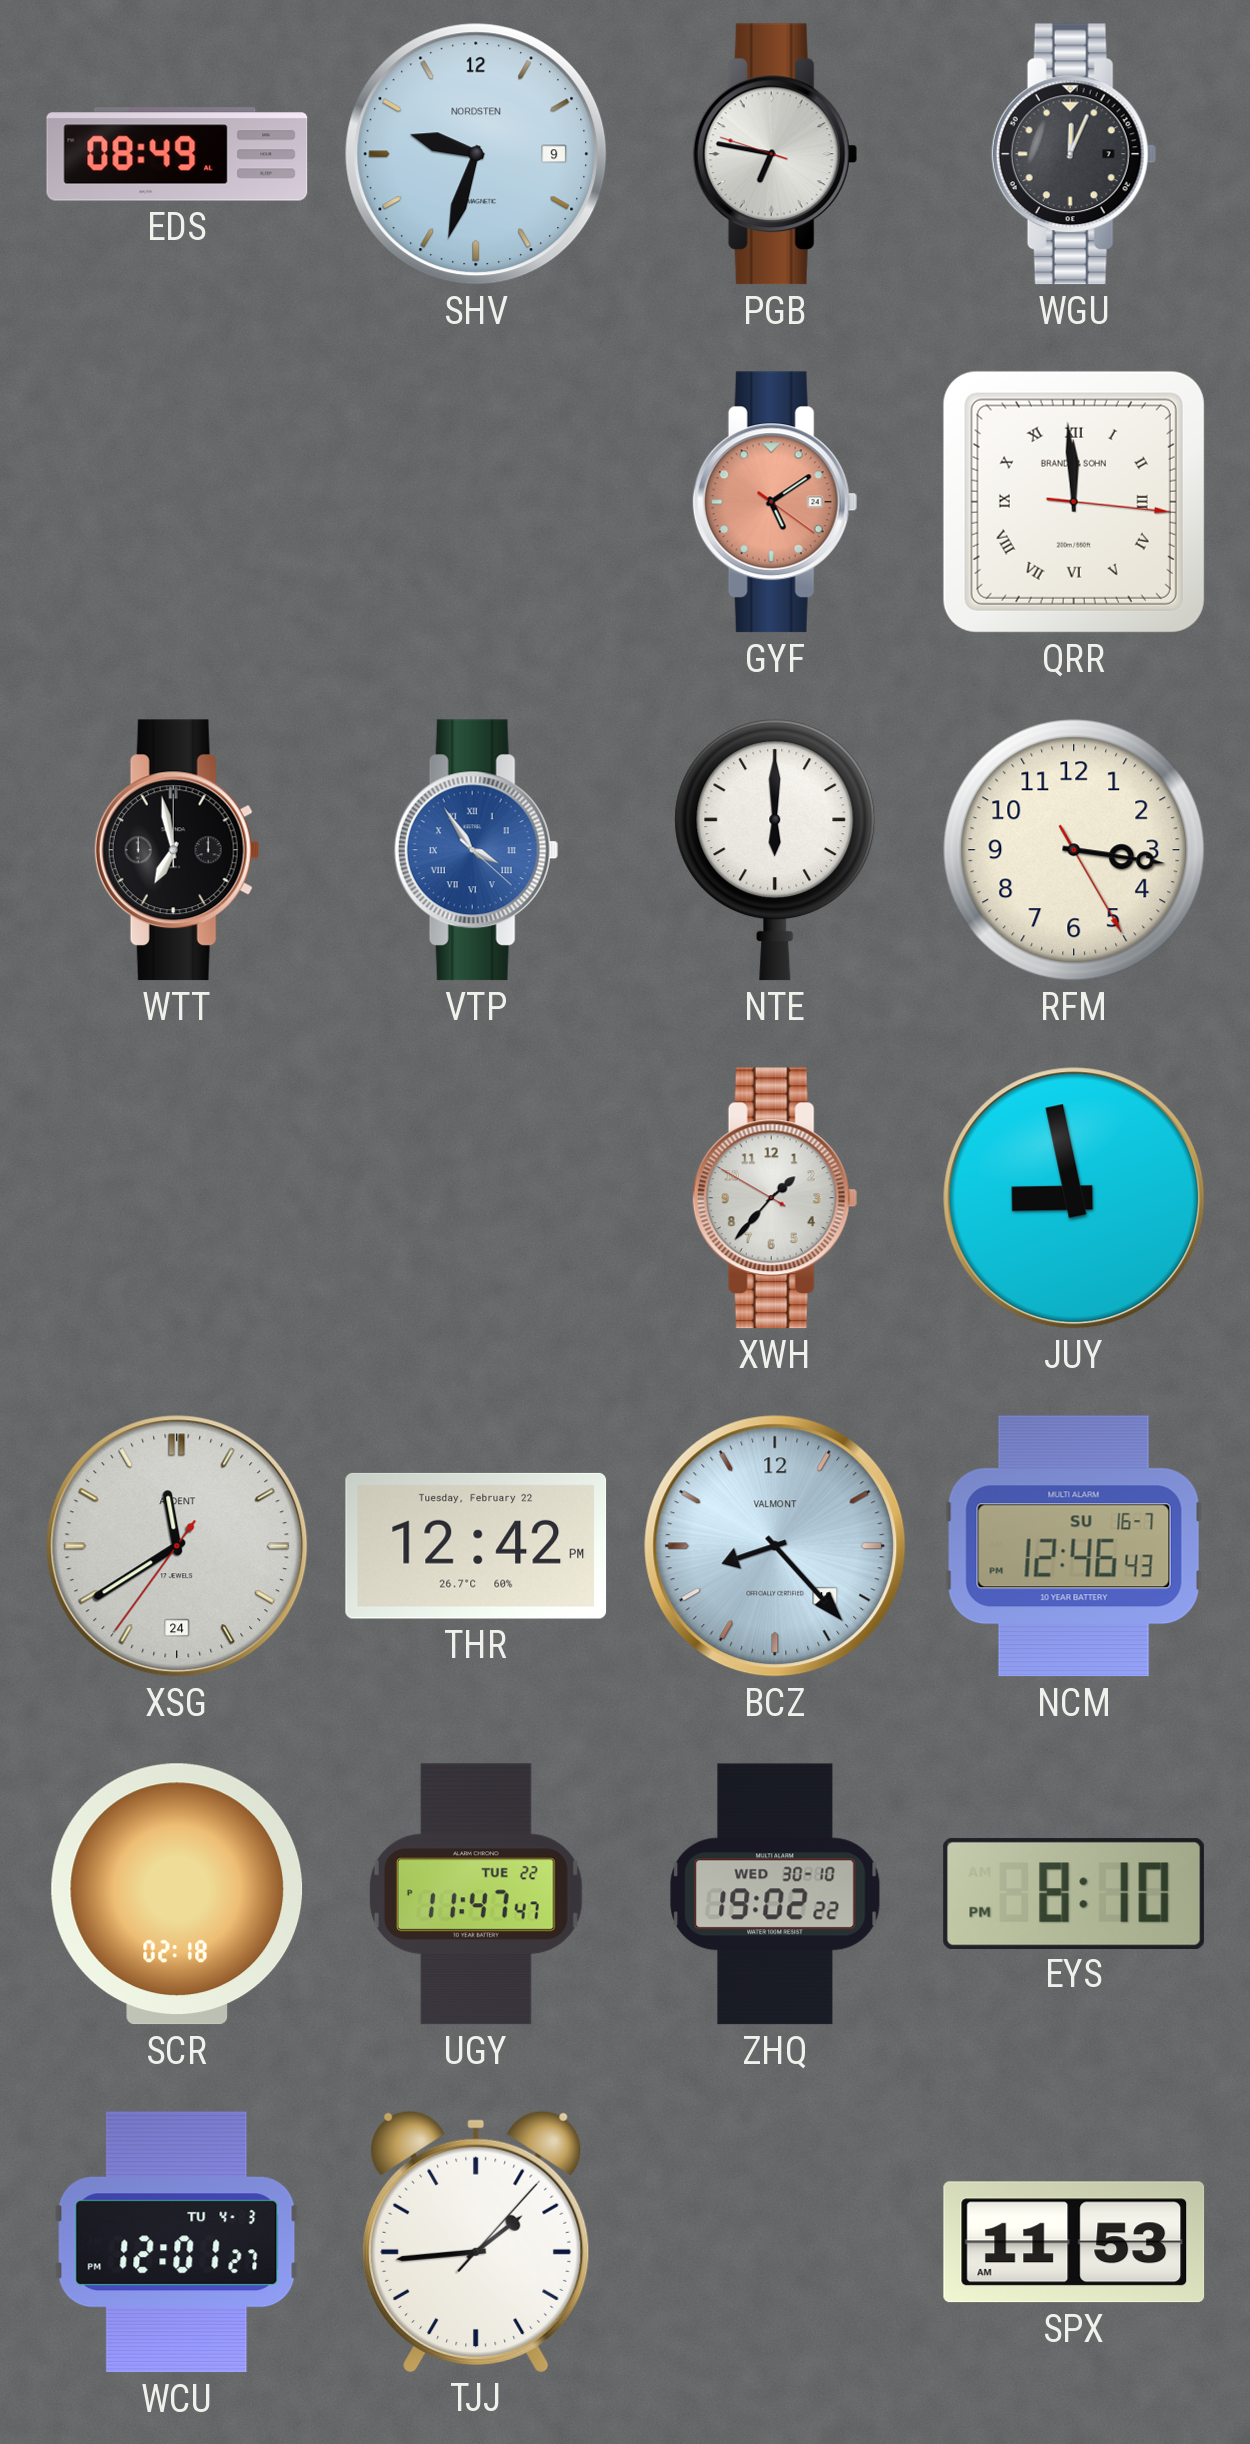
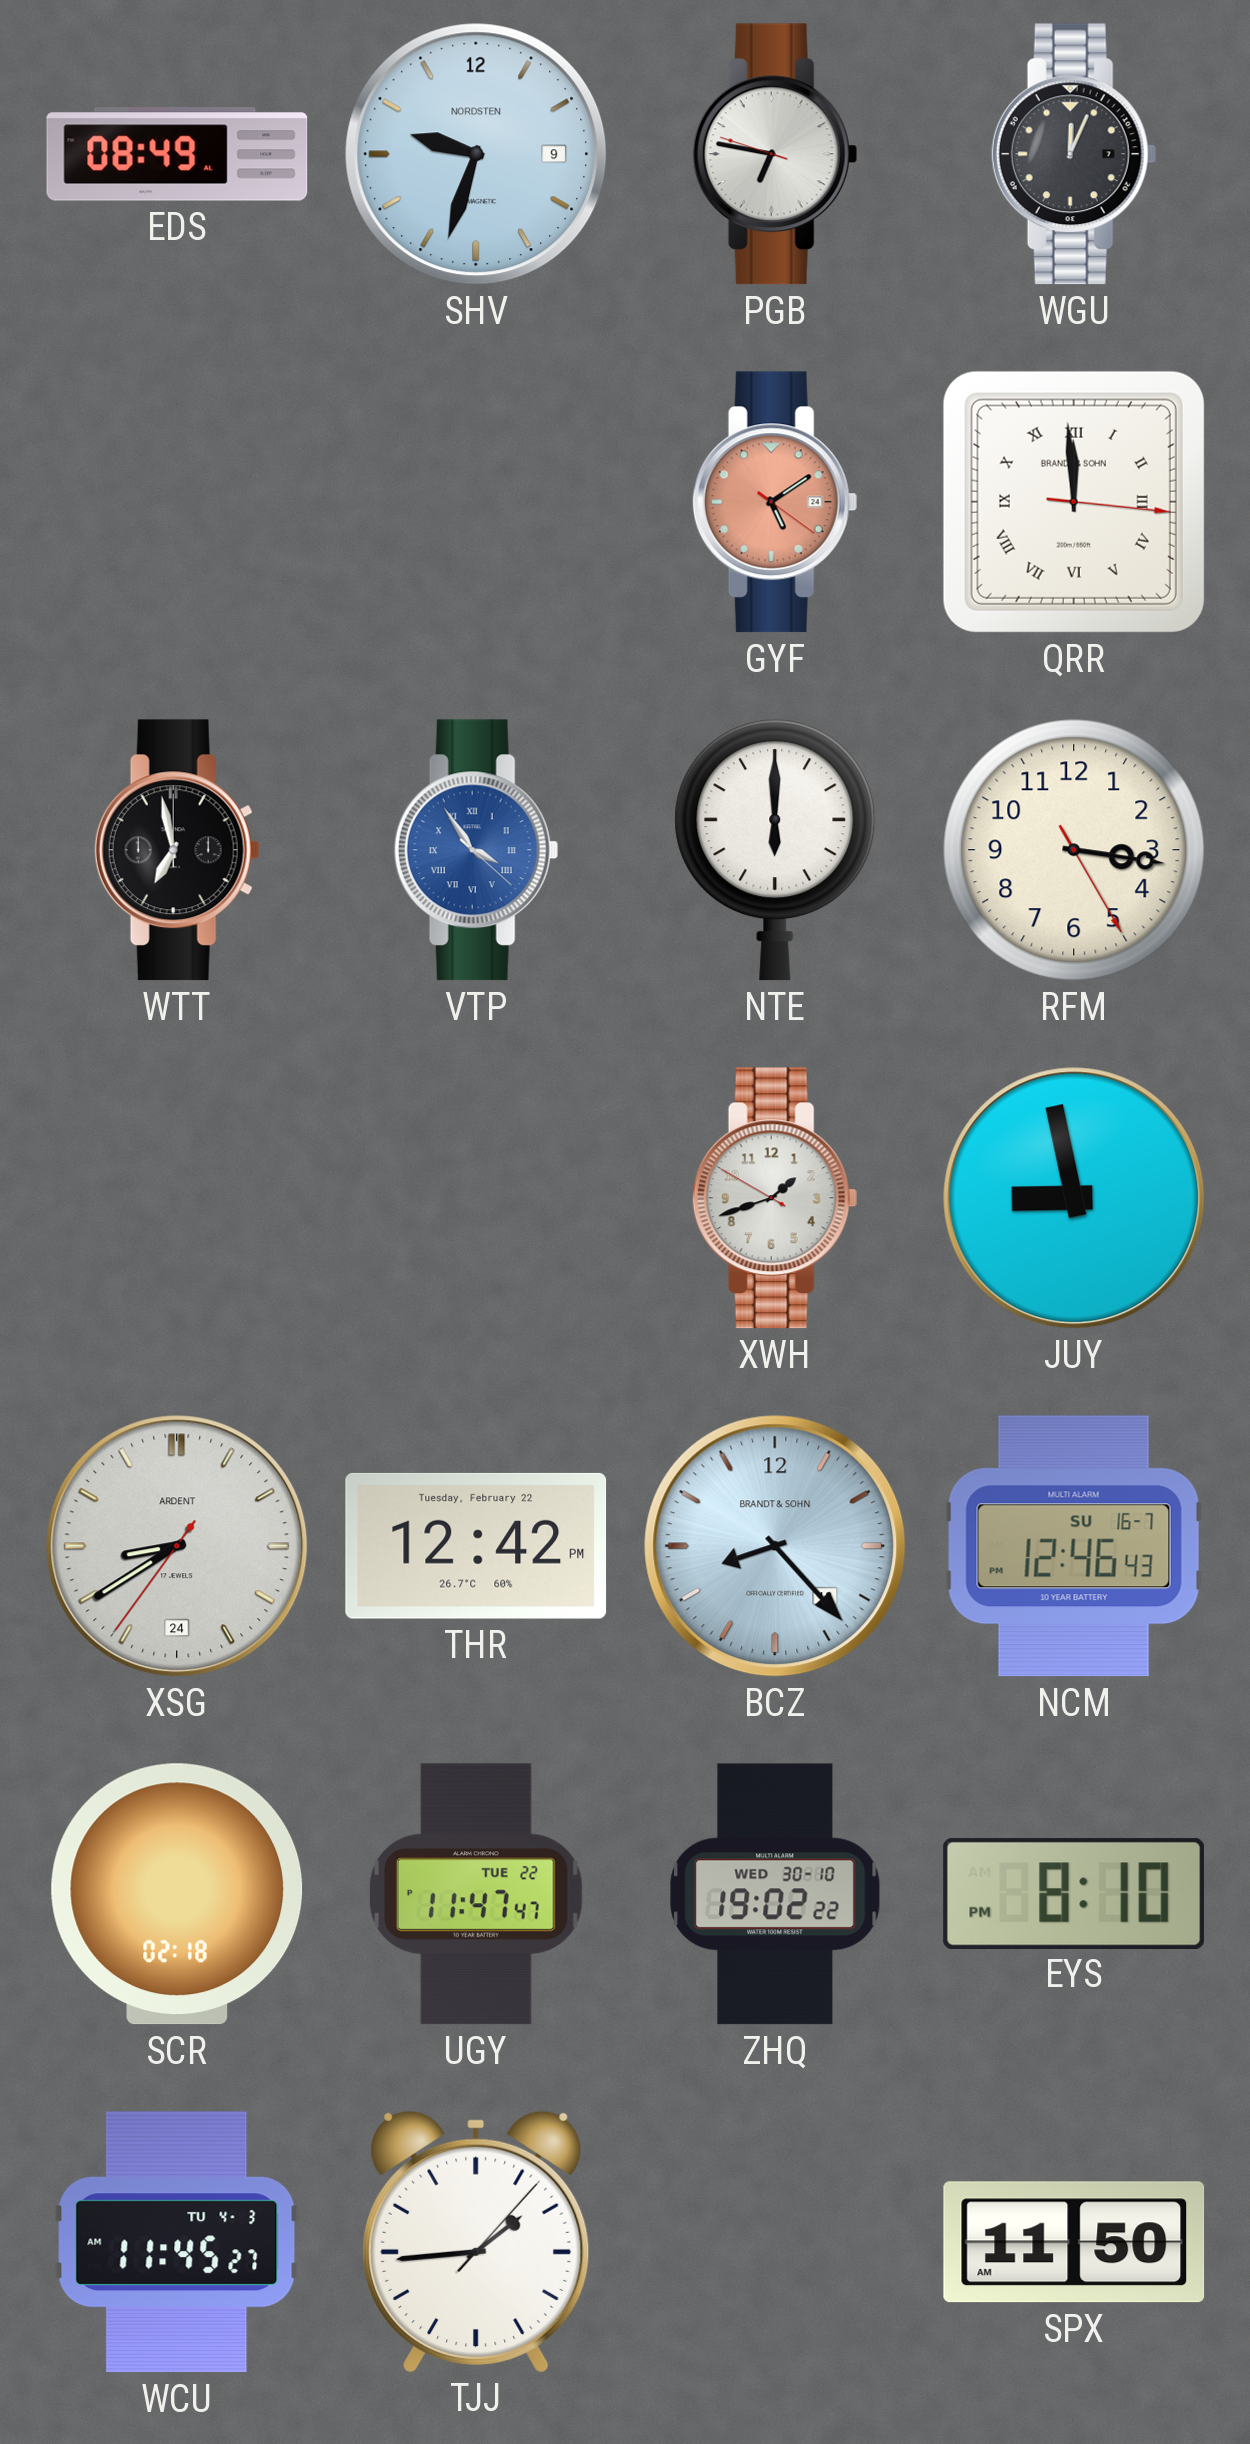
XWH: 1:36 -> 1:41
XSG: 11:39 -> 8:39
BCZ brand: VALMONT -> BRANDT & SOHN
WCU: 12:01 -> 11:45
SPX: 11:53 -> 11:50
